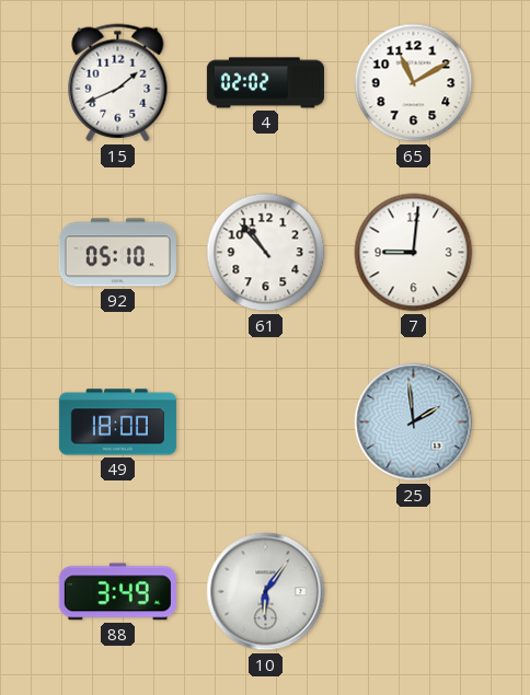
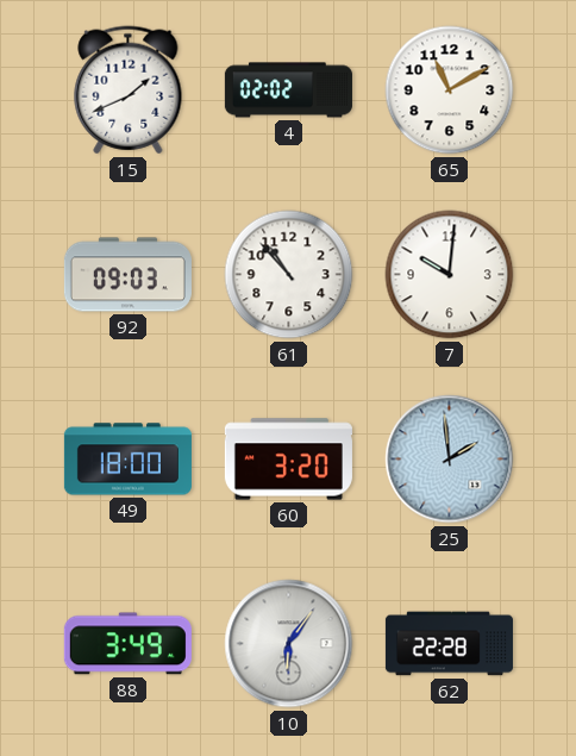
92: 05:10 -> 09:03
7: 9:01 -> 10:01
60: none -> 3:20
62: none -> 22:28
